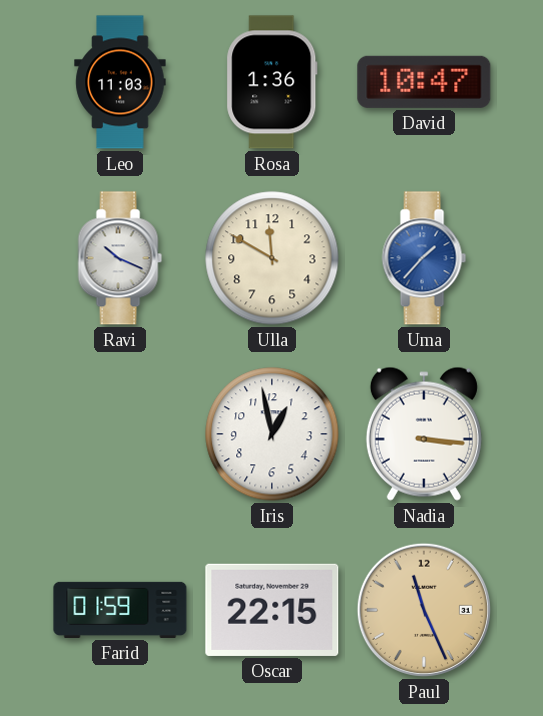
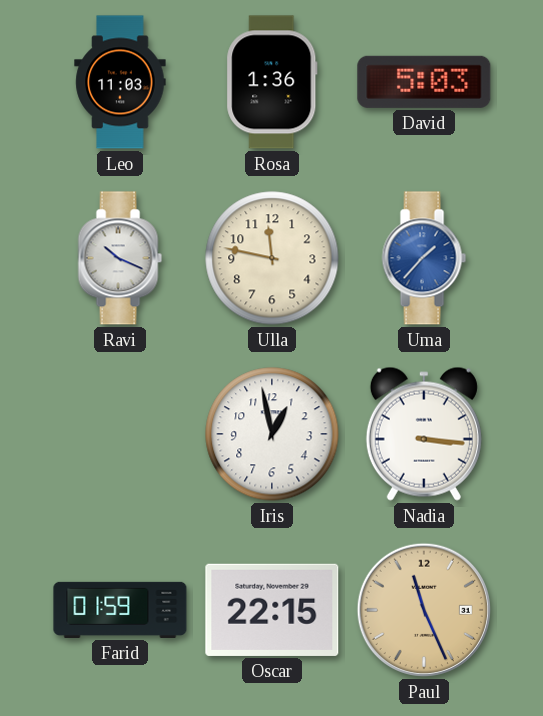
David: 10:47 -> 5:03
Ulla: 11:50 -> 11:47
